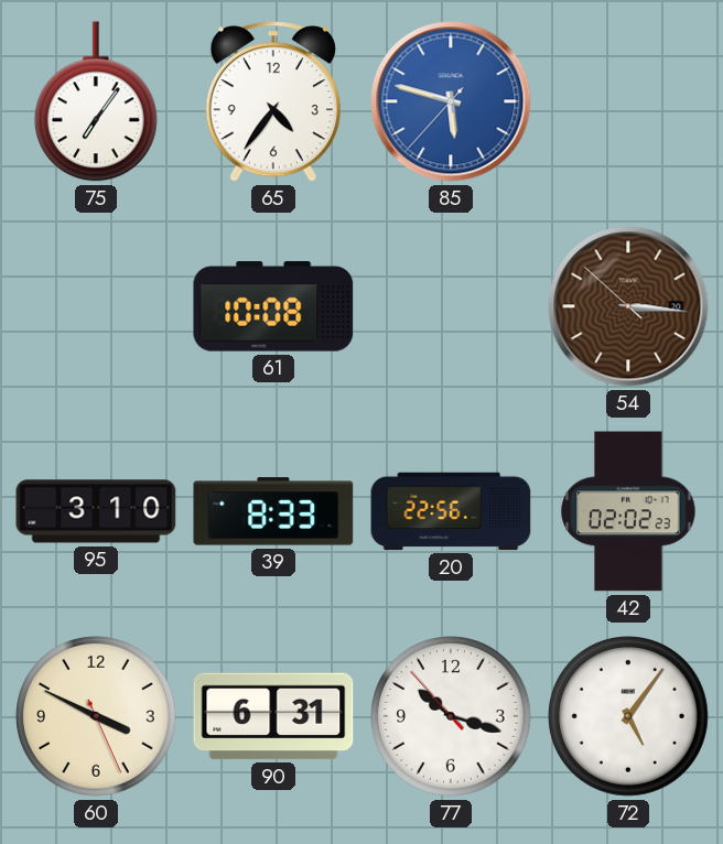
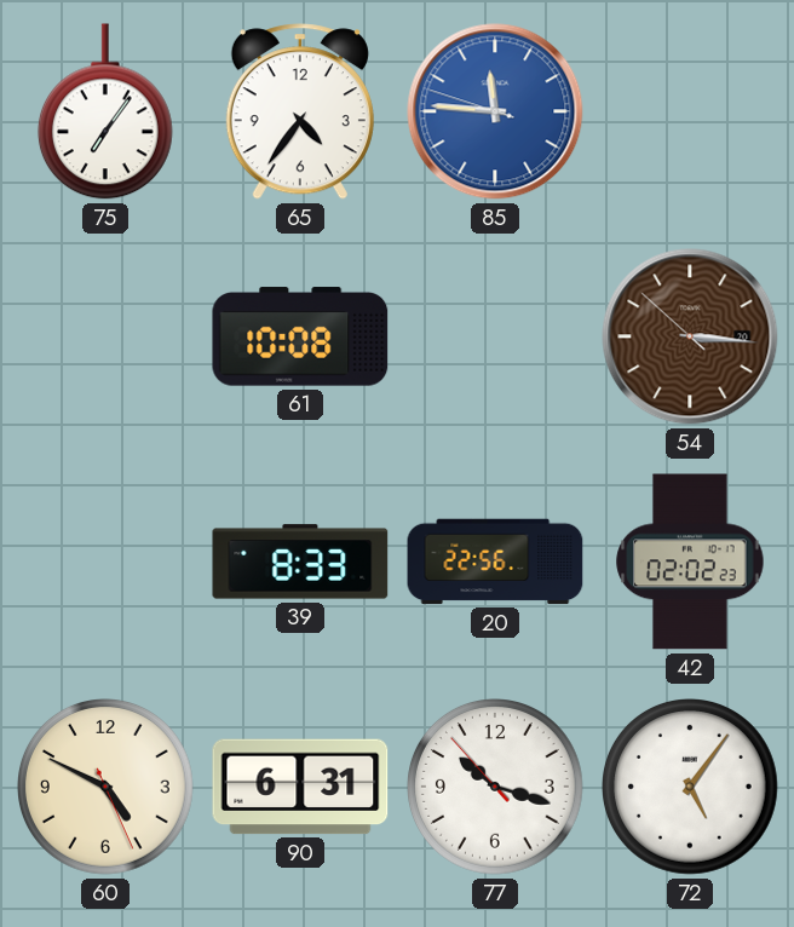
85: 5:47 -> 11:45
95: 3:10 -> none
60: 3:49 -> 4:49
